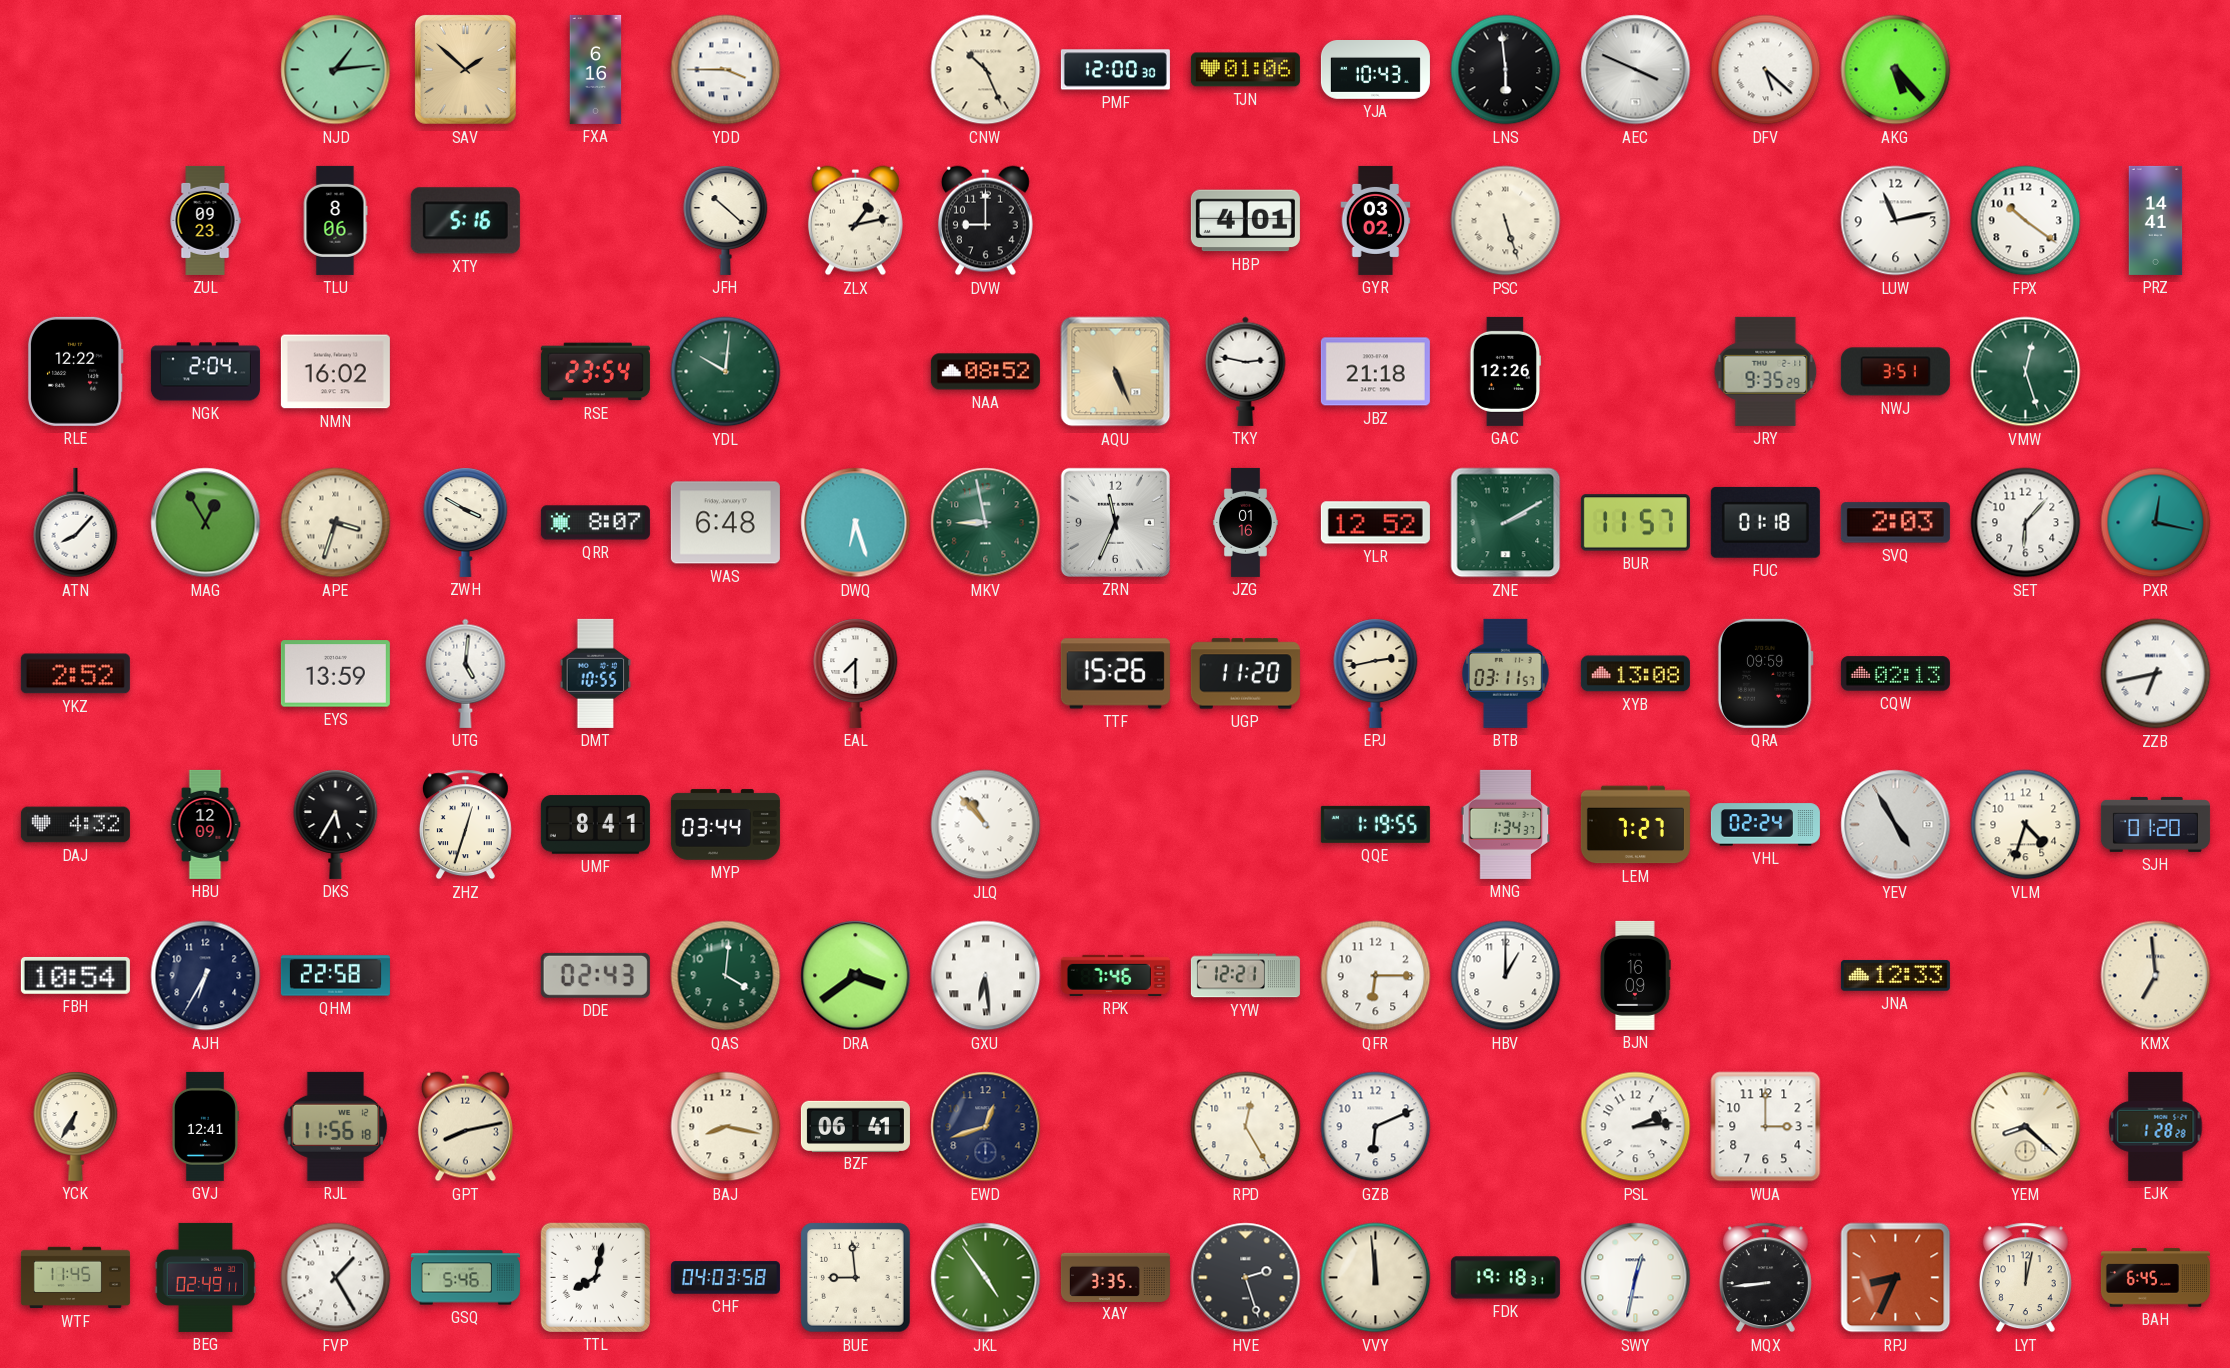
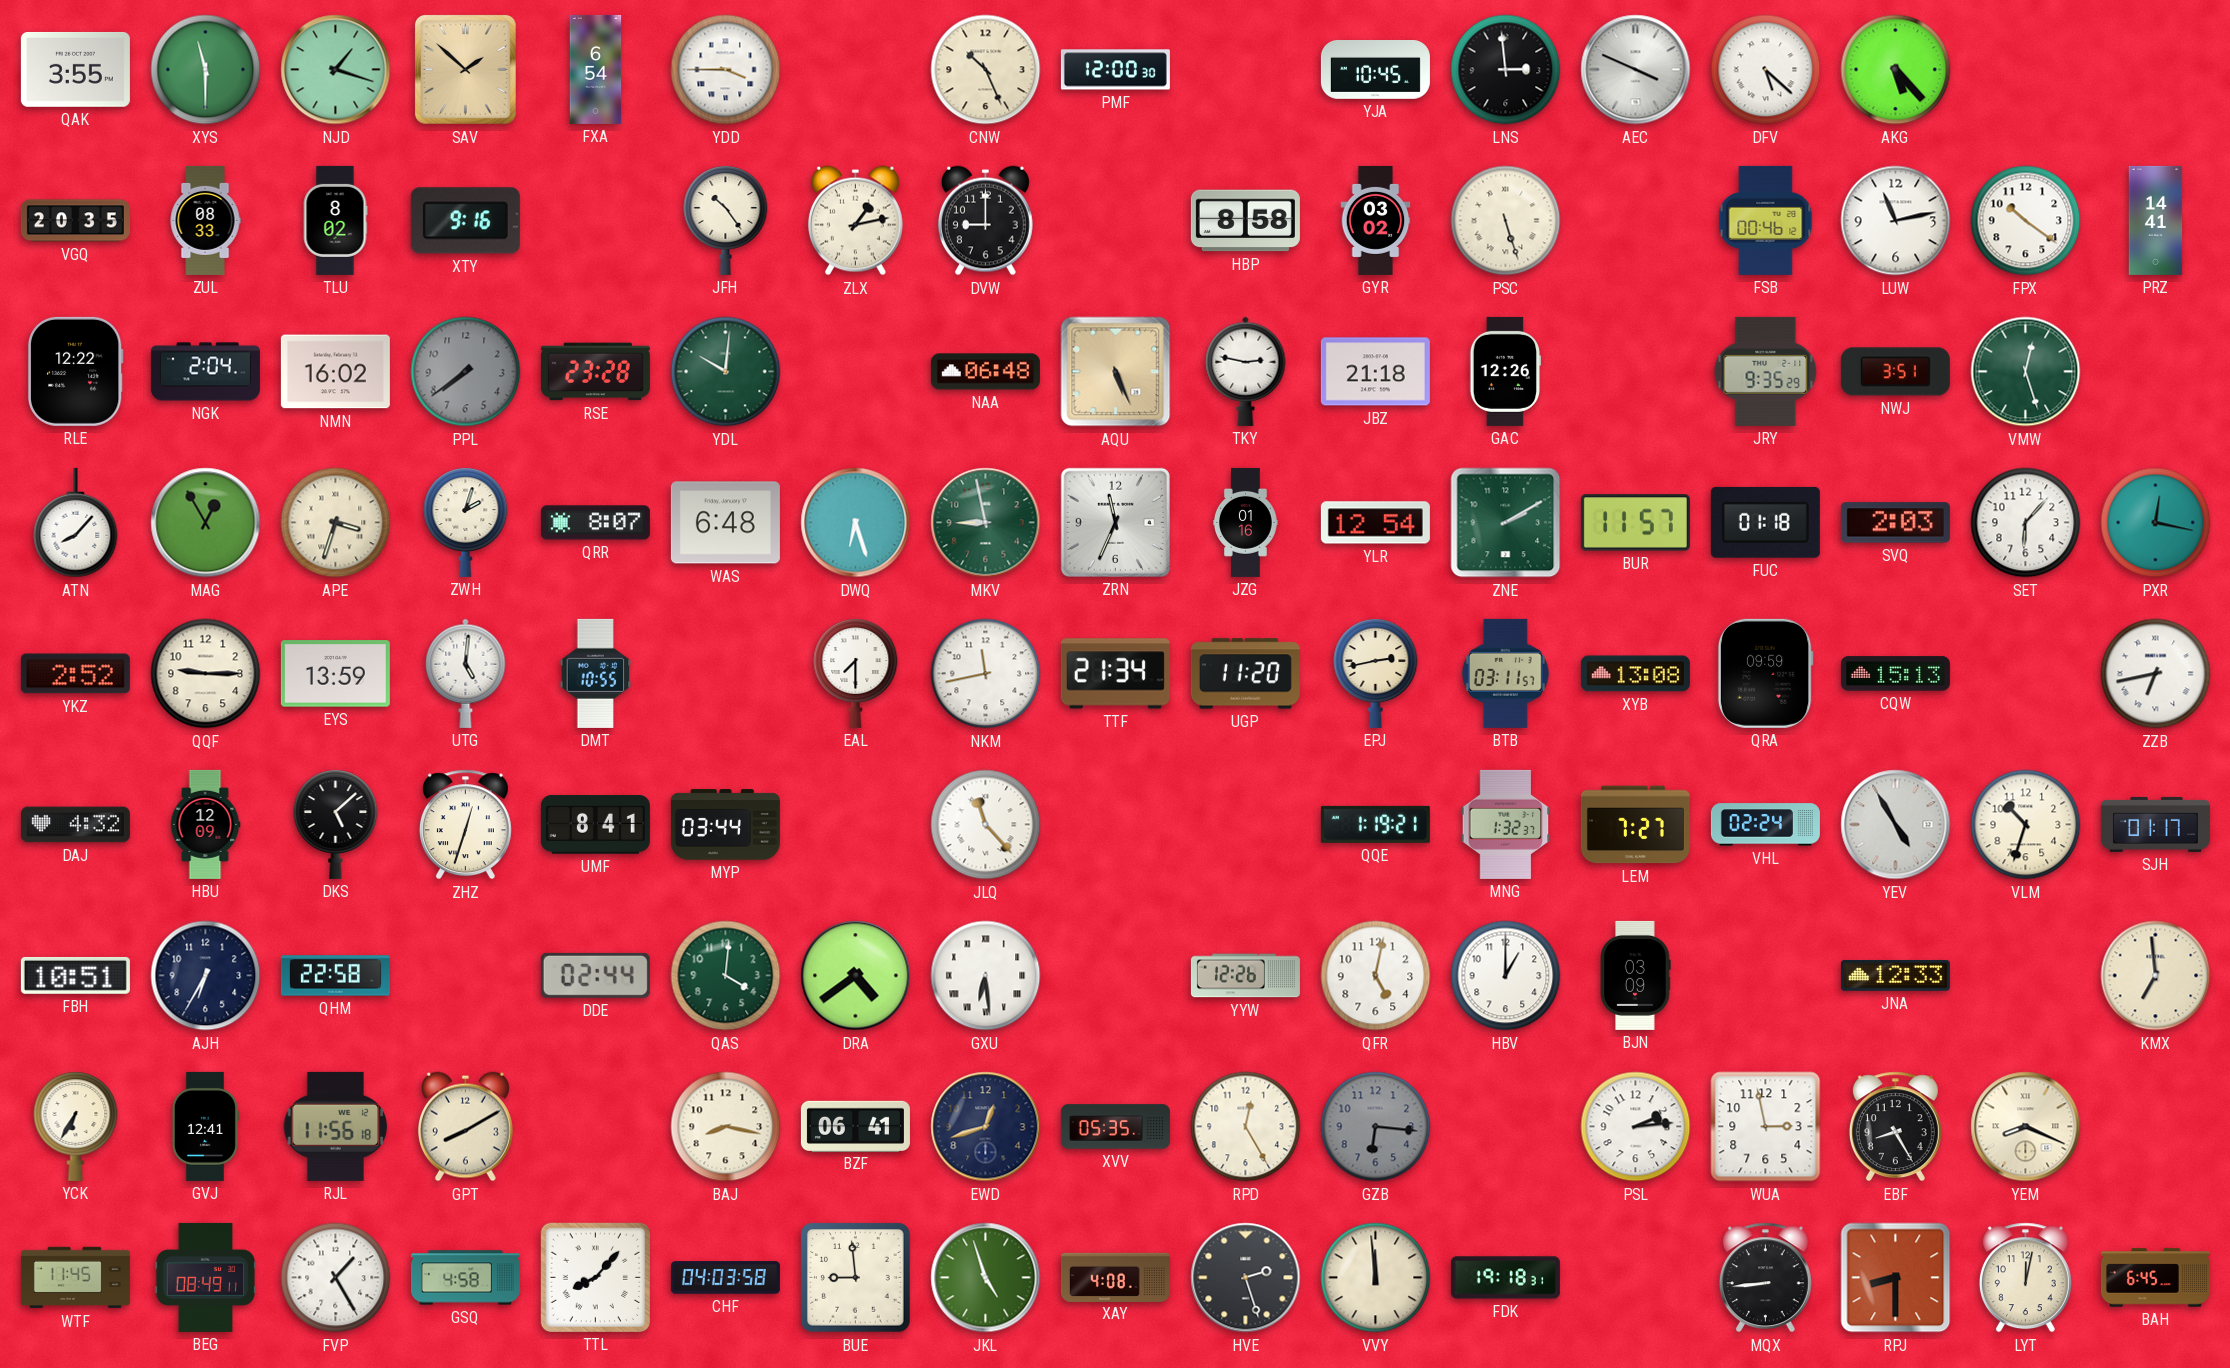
QAK: none -> 3:55
XYS: none -> 11:30
NJD: 1:14 -> 1:18
FXA: 6:16 -> 6:54
TJN: 01:06 -> none
YJA: 10:43 -> 10:45
LNS: 5:59 -> 2:59
VGQ: none -> 20:35
ZUL: 09:23 -> 08:33
TLU: 8:06 -> 8:02
XTY: 5:16 -> 9:16
JFH: 10:22 -> 10:24
HBP: 4:01 -> 8:58
FSB: none -> 00:46
PPL: none -> 7:39
RSE: 23:54 -> 23:28
NAA: 08:52 -> 06:48
ZWH: 3:50 -> 2:03
YLR: 12:52 -> 12:54
QQF: none -> 9:15
NKM: none -> 11:43
TTF: 15:26 -> 21:34
CQW: 02:13 -> 15:13
DKS: 5:35 -> 5:08
JLQ: 10:53 -> 11:23
QQE: 1:19:55 -> 1:19:21
MNG: 1:34 -> 1:32
VLM: 4:33 -> 10:33
SJH: 01:20 -> 01:17
FBH: 10:54 -> 10:51
DDE: 02:43 -> 02:44
DRA: 3:39 -> 4:39
RPK: 7:46 -> none
YYW: 12:21 -> 12:26
QFR: 6:15 -> 5:02
BJN: 16:09 -> 03:09
GPT: 8:13 -> 8:10
XVV: none -> 05:35
GZB: 6:11 -> 6:16
GZB dial: white -> grey
WUA: 3:00 -> 2:58
EBF: none -> 8:25
YEM: 8:22 -> 8:19
EJK: 1:28 -> none
BEG: 02:49 -> 08:49
GSQ: 5:46 -> 4:58
TTL: 8:02 -> 8:07
JKL: 4:54 -> 4:57
XAY: 3:35 -> 4:08
SWY: 12:32 -> none
RPJ: 8:34 -> 8:30
